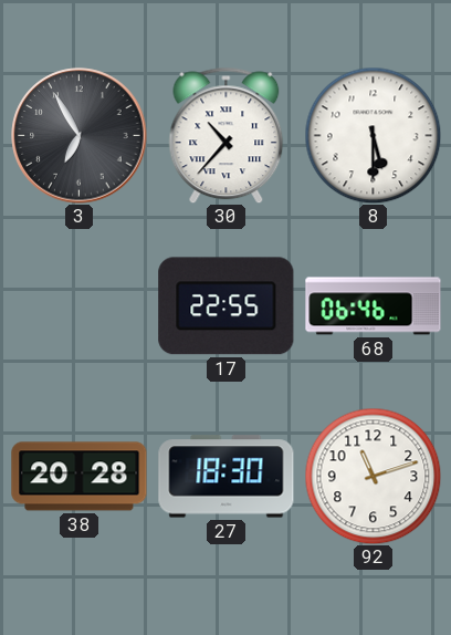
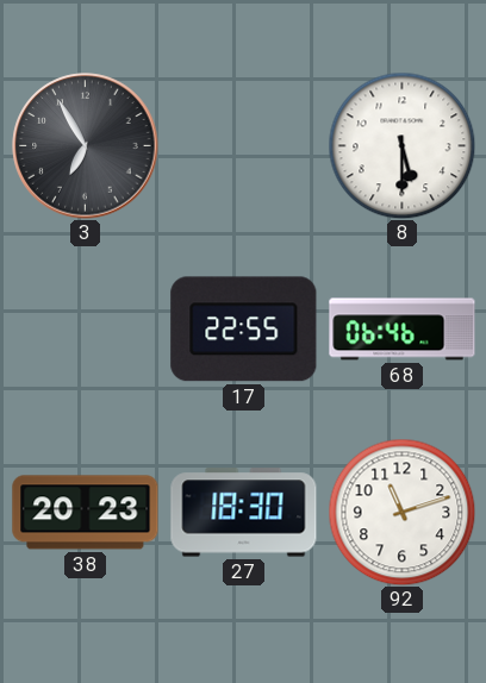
30: 10:37 -> none
38: 20:28 -> 20:23
